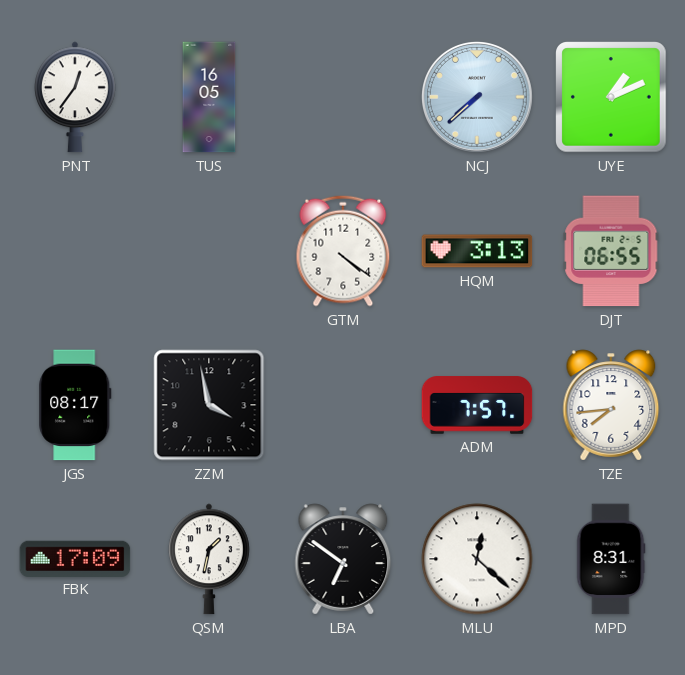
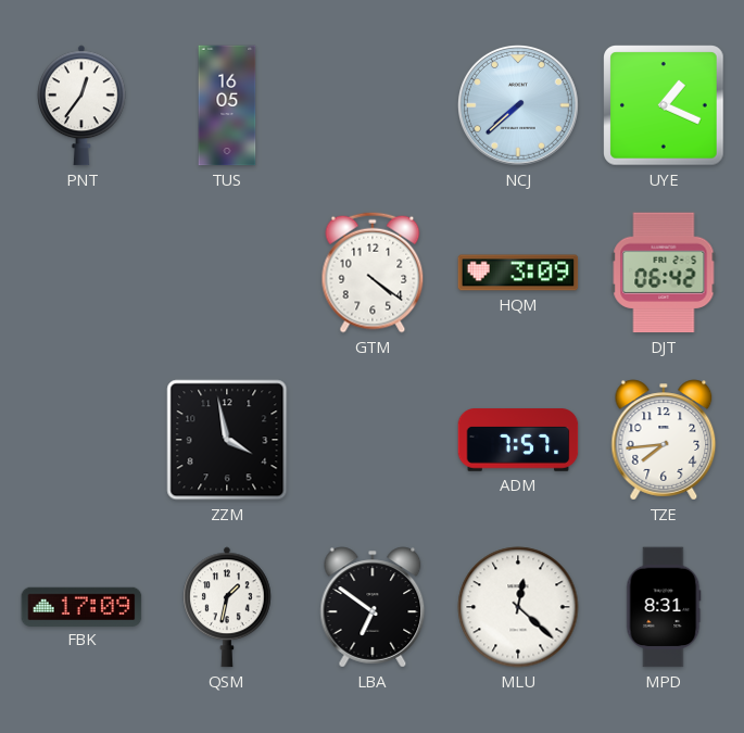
UYE: 1:11 -> 1:19
HQM: 3:13 -> 3:09
DJT: 06:55 -> 06:42
JGS: 08:17 -> none
